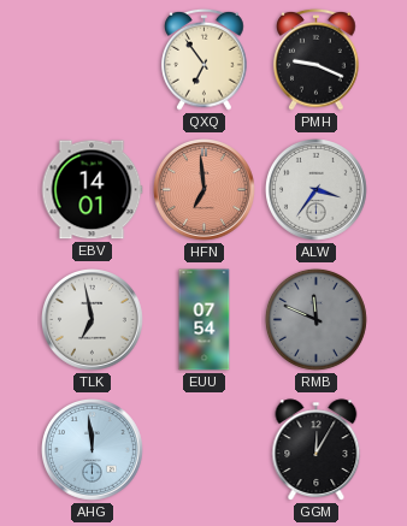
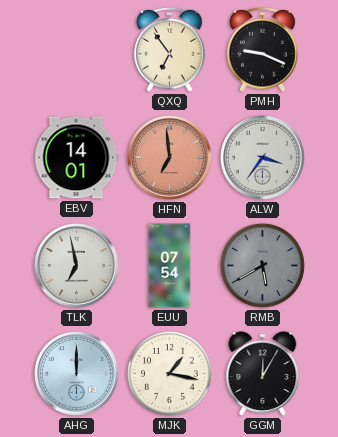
RMB: 11:49 -> 5:40
AHG: 11:59 -> 12:00
MJK: none -> 1:17
